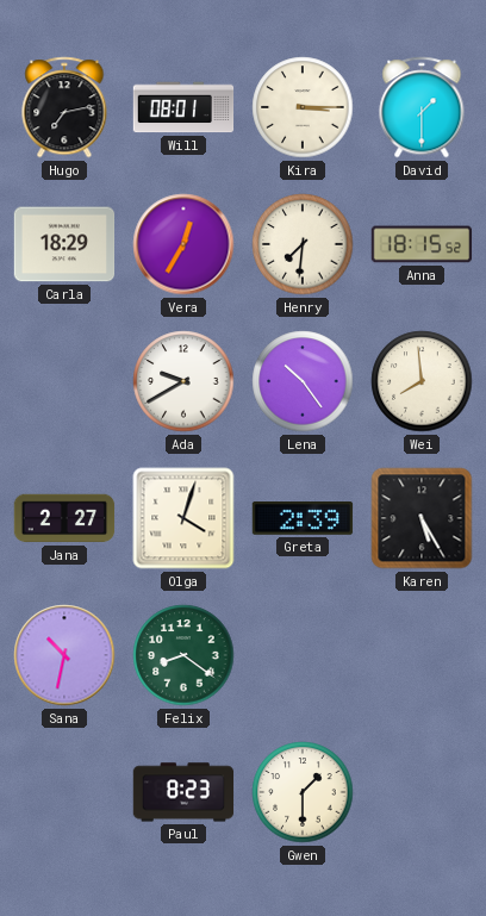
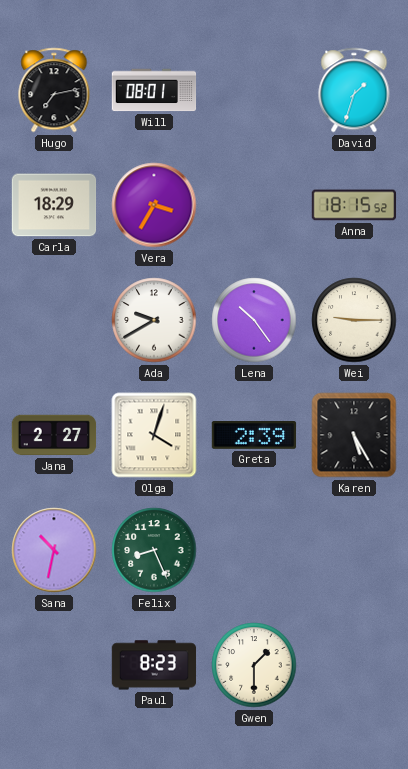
Kira: 3:15 -> none
David: 1:30 -> 1:33
Vera: 12:35 -> 3:35
Henry: 7:31 -> none
Wei: 7:59 -> 9:15
Felix: 8:21 -> 8:26
